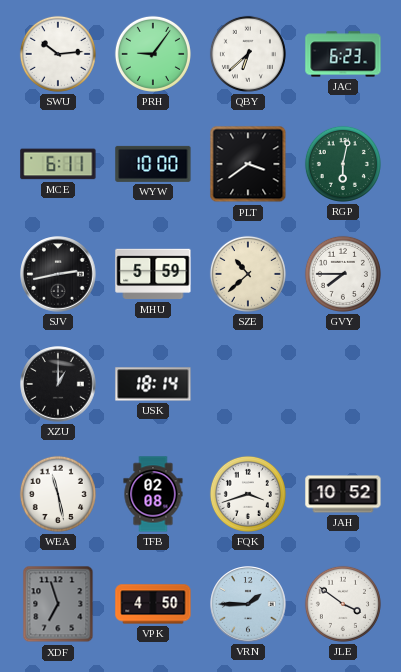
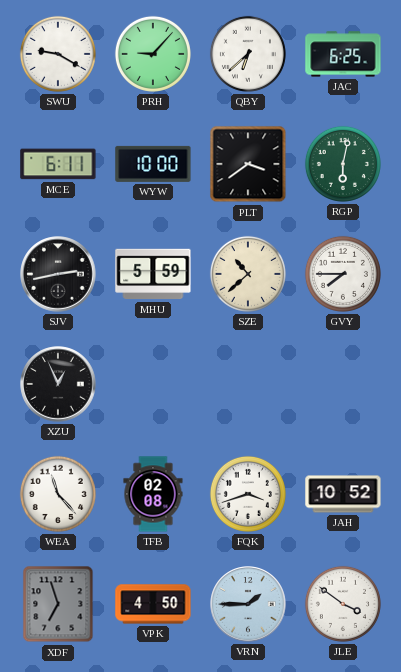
SWU: 10:14 -> 9:20
PRH: 9:06 -> 9:07
JAC: 6:23 -> 6:25
XZU: 1:00 -> 12:56
USK: 18:14 -> none
WEA: 11:28 -> 11:23
